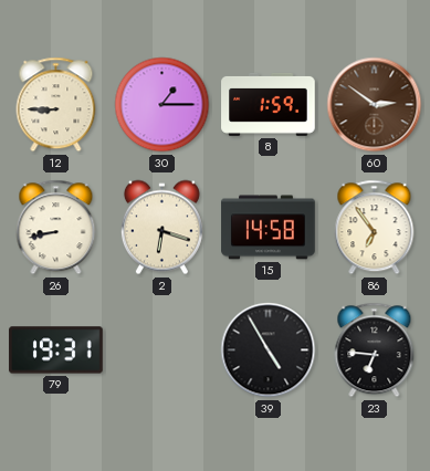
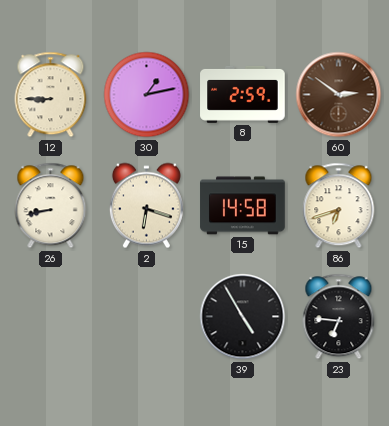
30: 1:15 -> 1:13
8: 1:59 -> 2:59
86: 6:54 -> 6:42
79: 19:31 -> none
